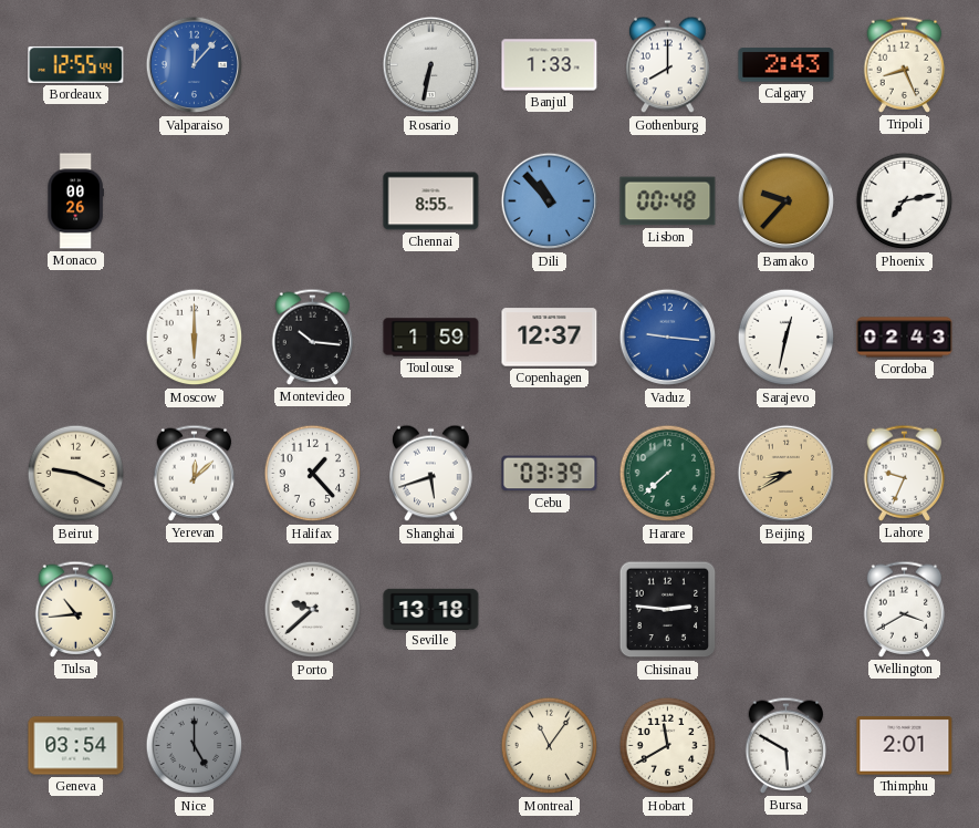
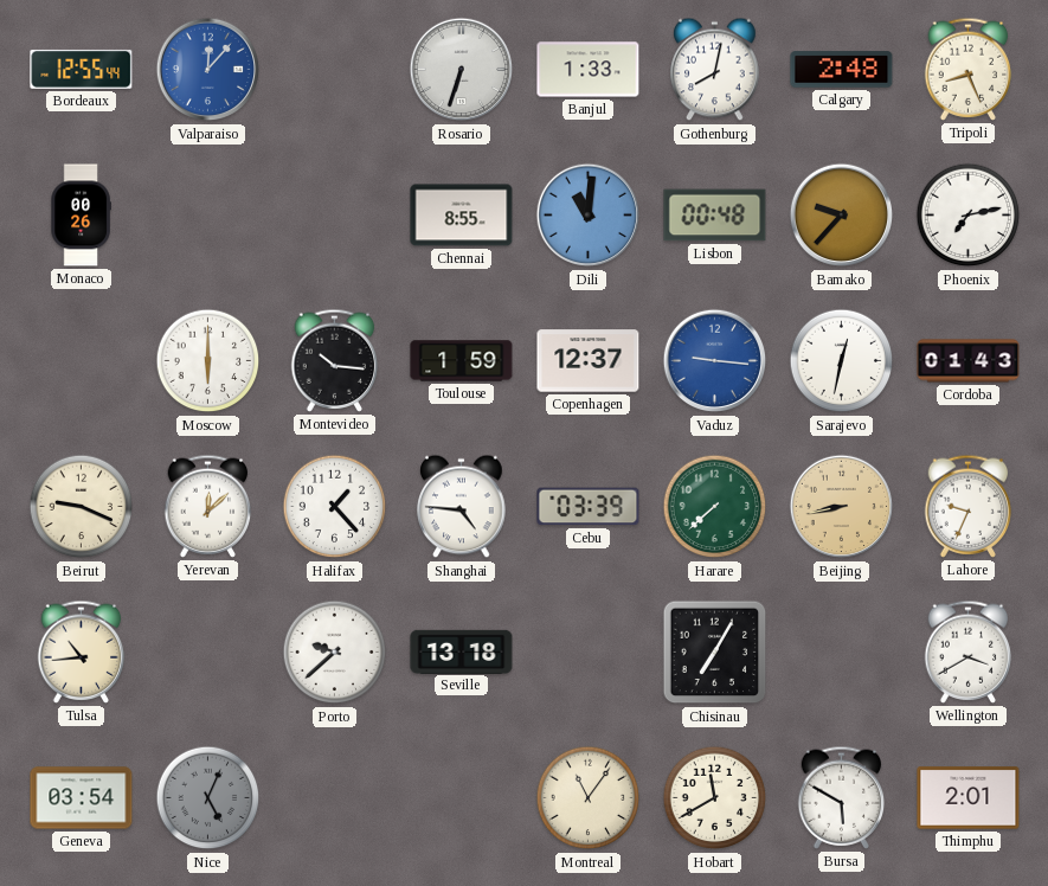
Rosario: 6:32 -> 6:33
Gothenburg: 8:00 -> 8:02
Calgary: 2:43 -> 2:48
Dili: 10:53 -> 11:01
Cordoba: 02:43 -> 01:43
Shanghai: 5:42 -> 4:46
Beijing: 8:40 -> 8:43
Chisinau: 2:46 -> 7:05
Nice: 5:00 -> 5:04
